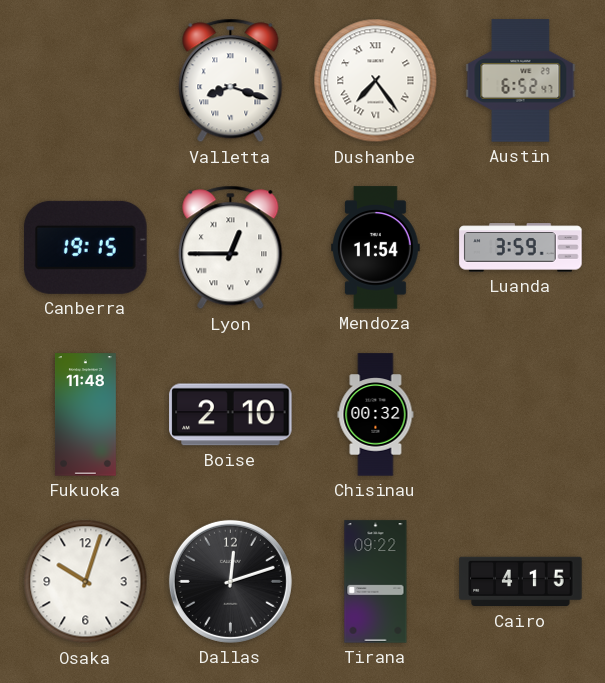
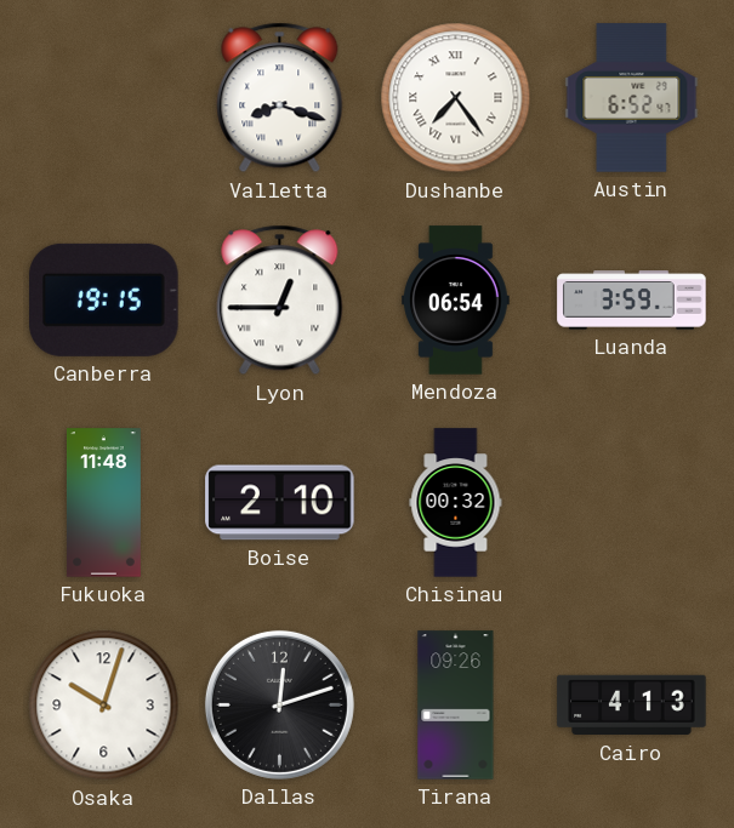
Mendoza: 11:54 -> 06:54
Tirana: 09:22 -> 09:26
Cairo: 4:15 -> 4:13
